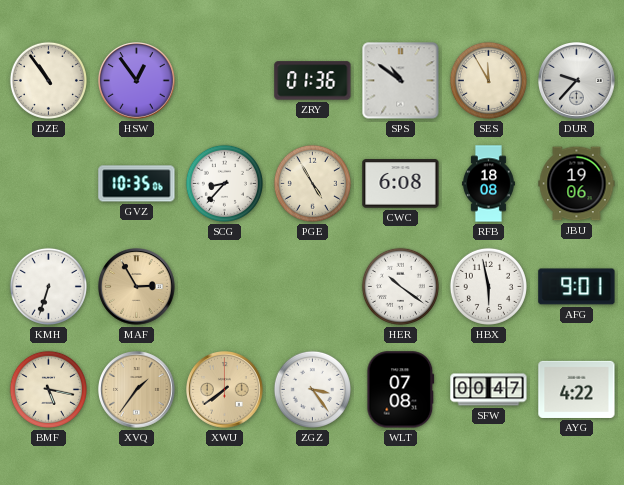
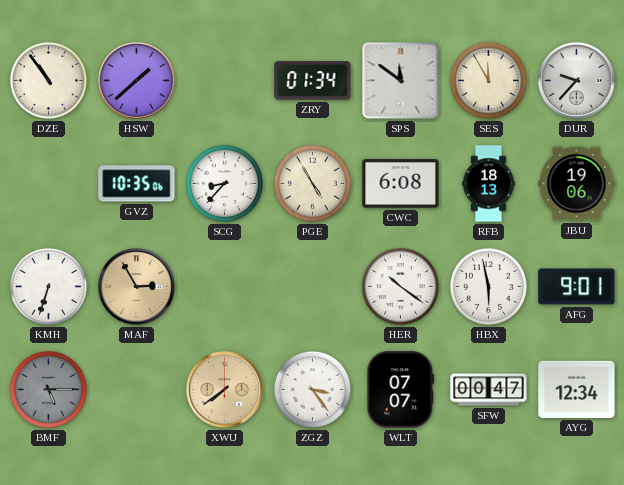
HSW: 12:54 -> 1:38
ZRY: 01:36 -> 01:34
SPS: 10:51 -> 11:51
RFB: 18:08 -> 18:13
BMF: 5:17 -> 5:15
BMF dial: cream -> grey
XVQ: 1:36 -> none
WLT: 07:08 -> 07:07
AYG: 4:22 -> 12:34
